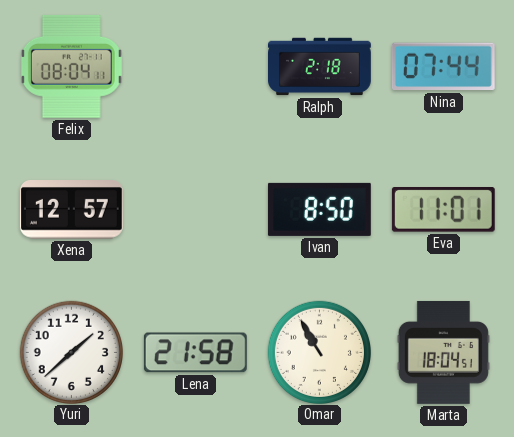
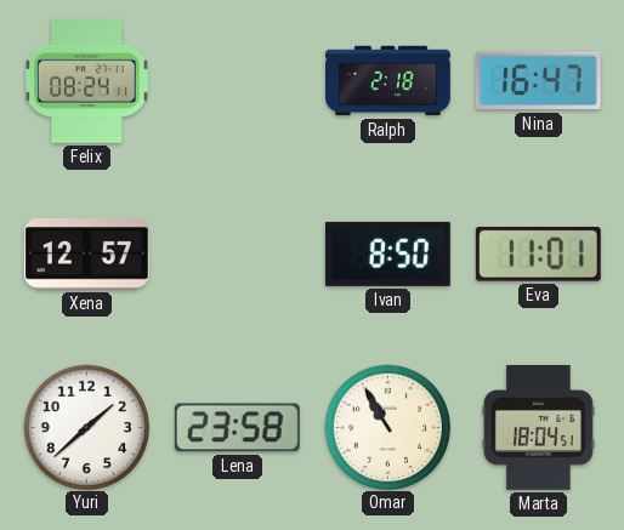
Felix: 08:04 -> 08:24
Nina: 07:44 -> 16:47
Lena: 21:58 -> 23:58
